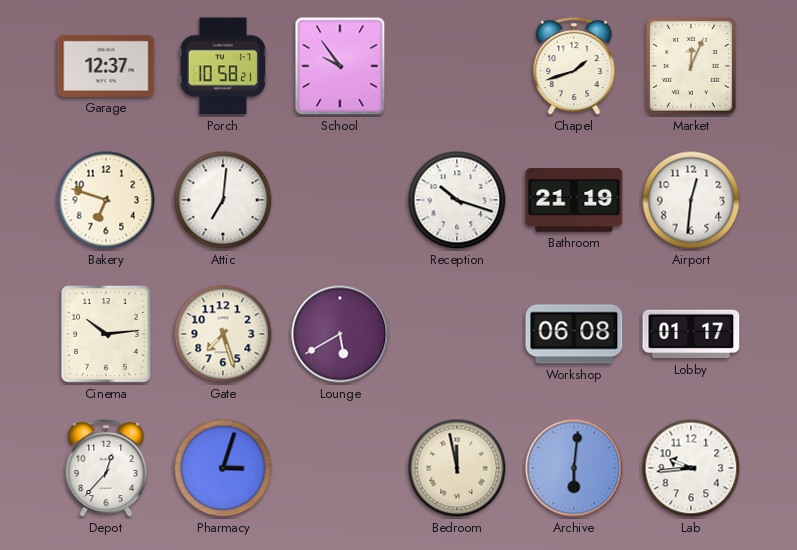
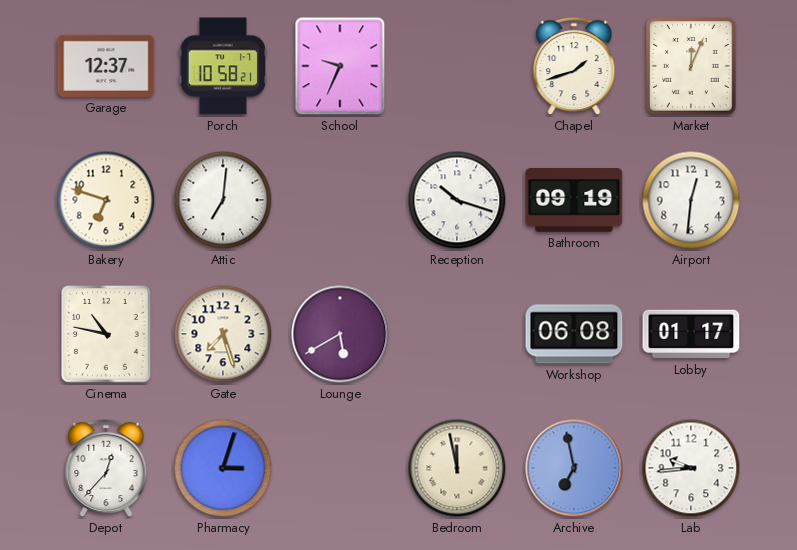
School: 9:54 -> 9:34
Bathroom: 21:19 -> 09:19
Cinema: 10:14 -> 10:47
Archive: 6:01 -> 6:58
